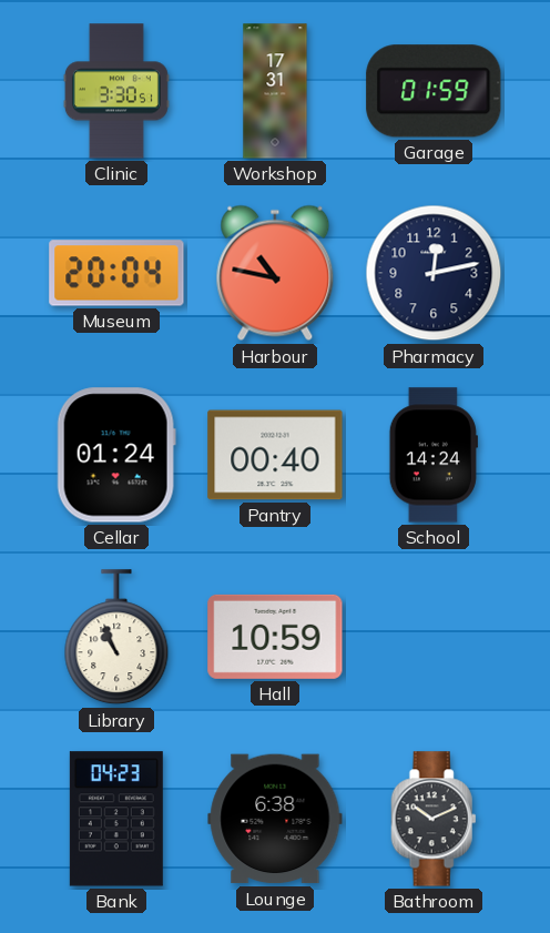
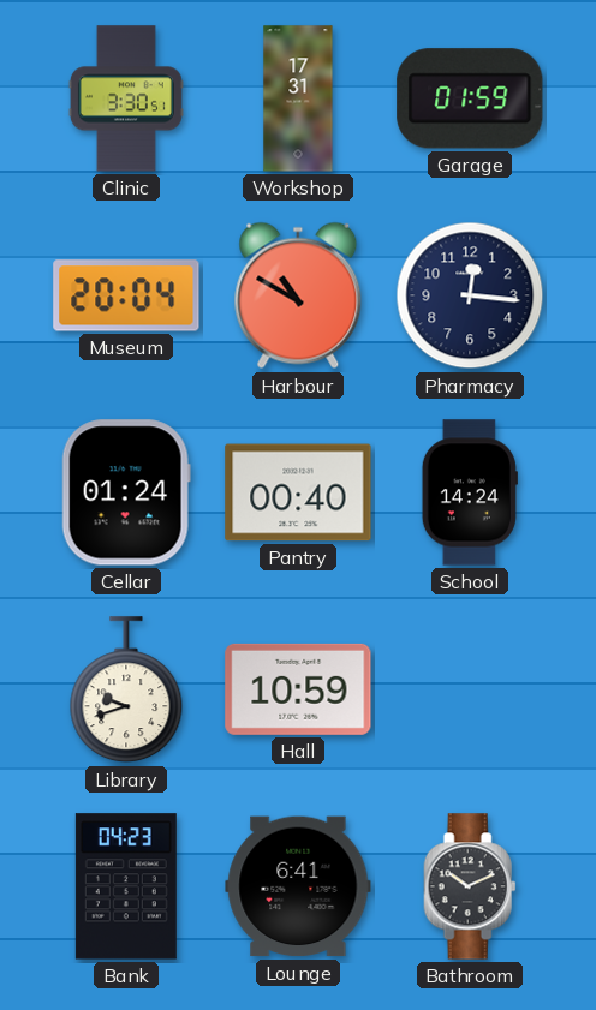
Harbour: 10:47 -> 10:50
Pharmacy: 12:13 -> 12:16
Library: 10:56 -> 9:42
Lounge: 6:38 -> 6:41
